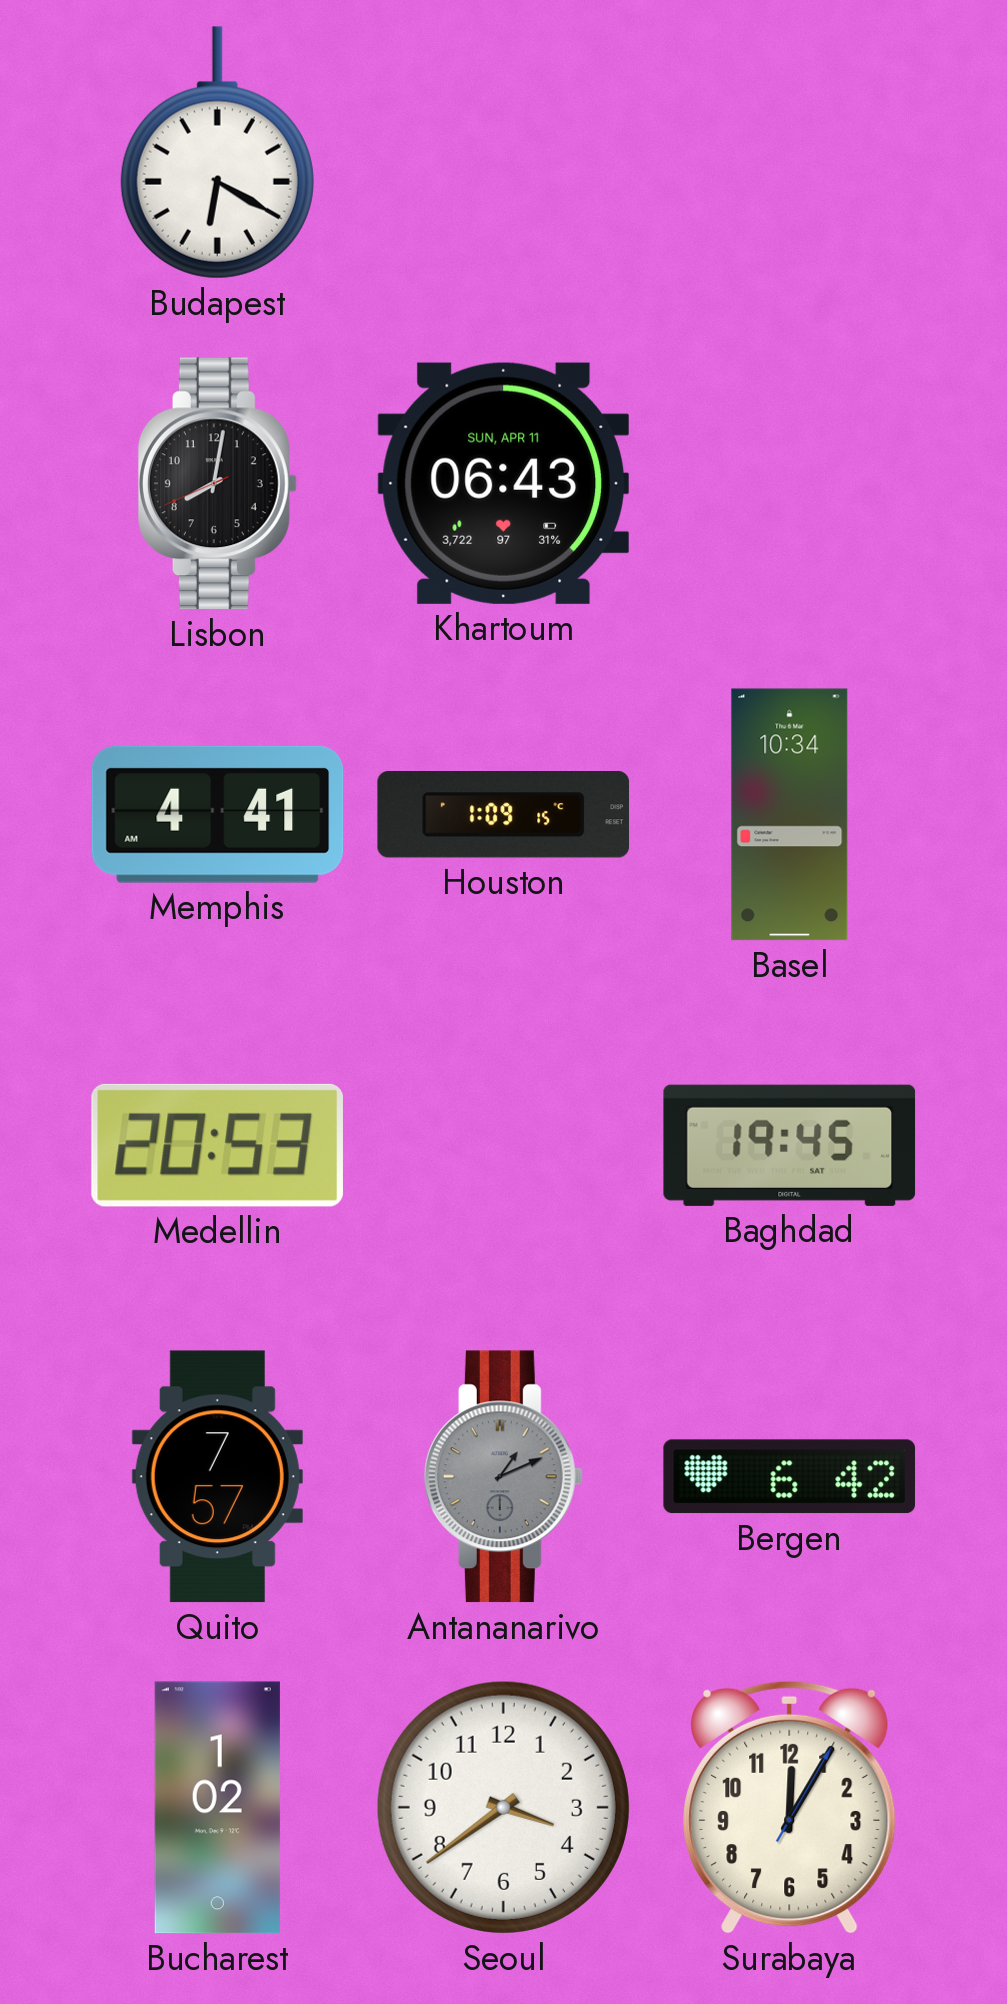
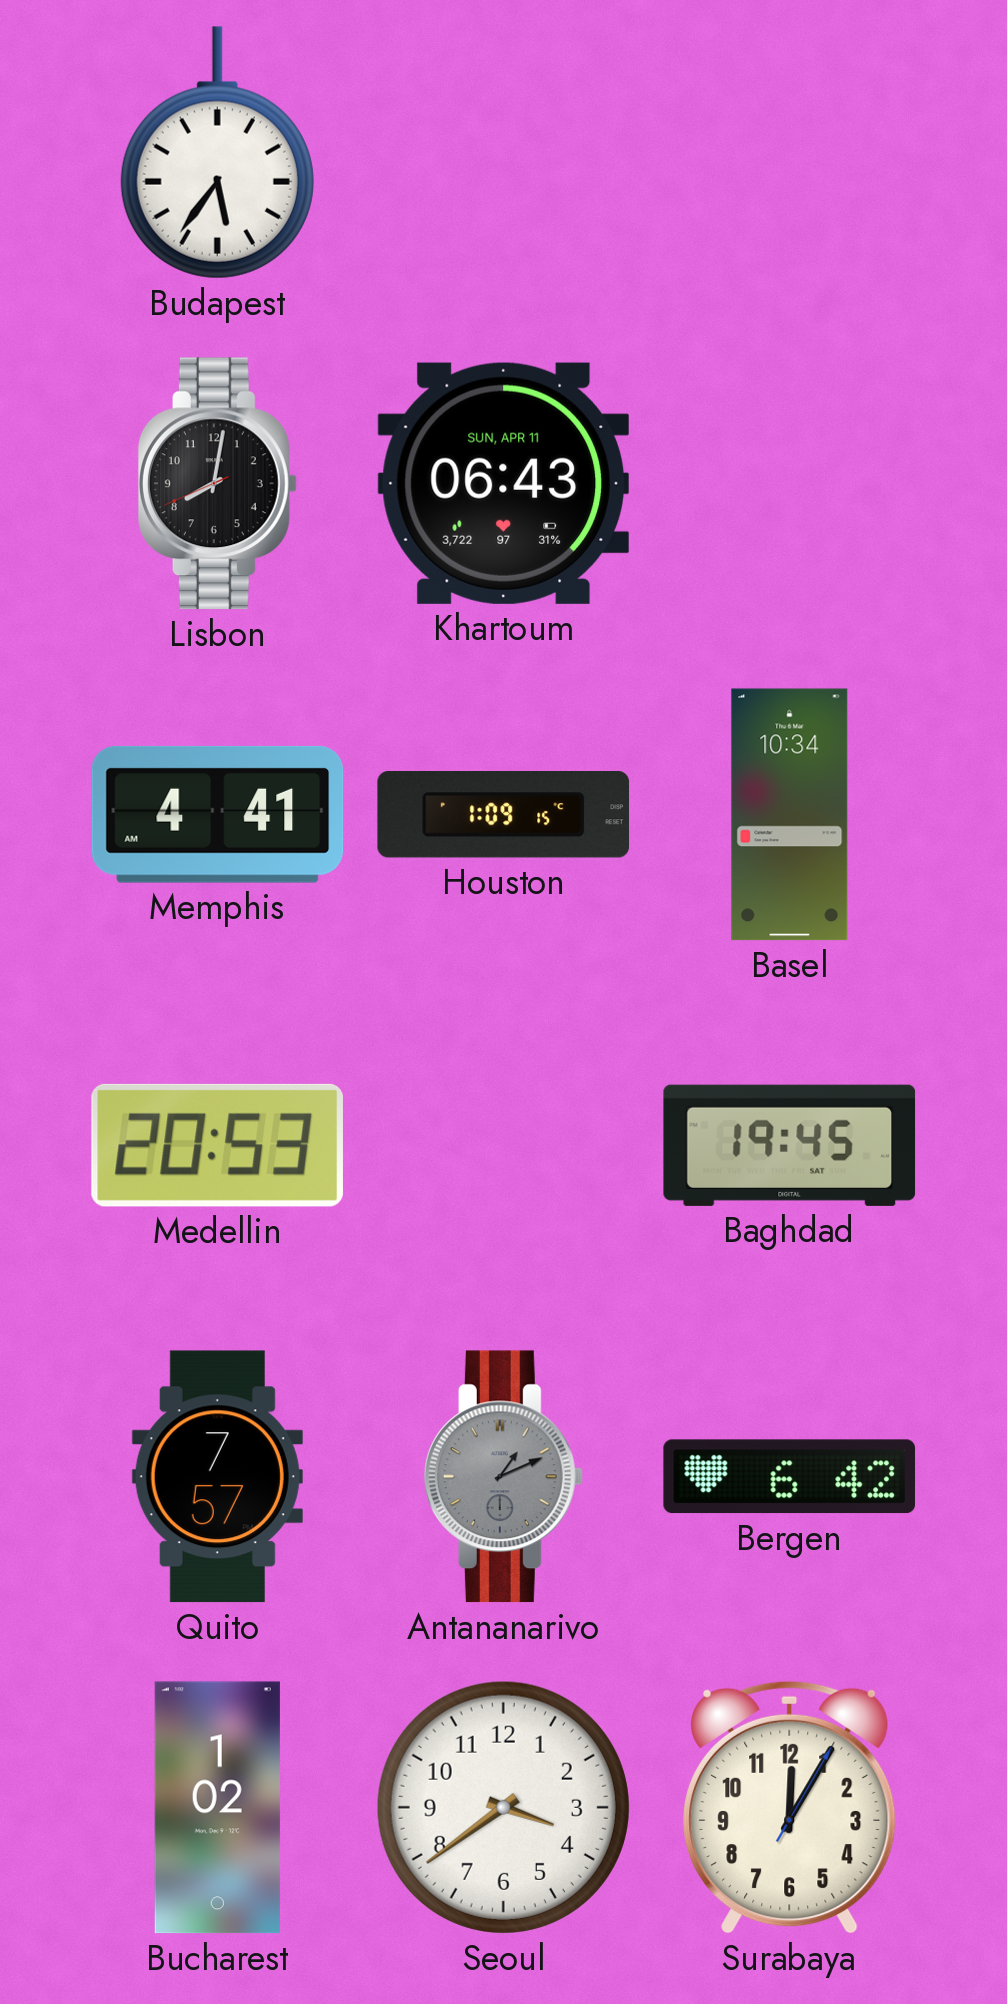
Budapest: 6:20 -> 5:36
